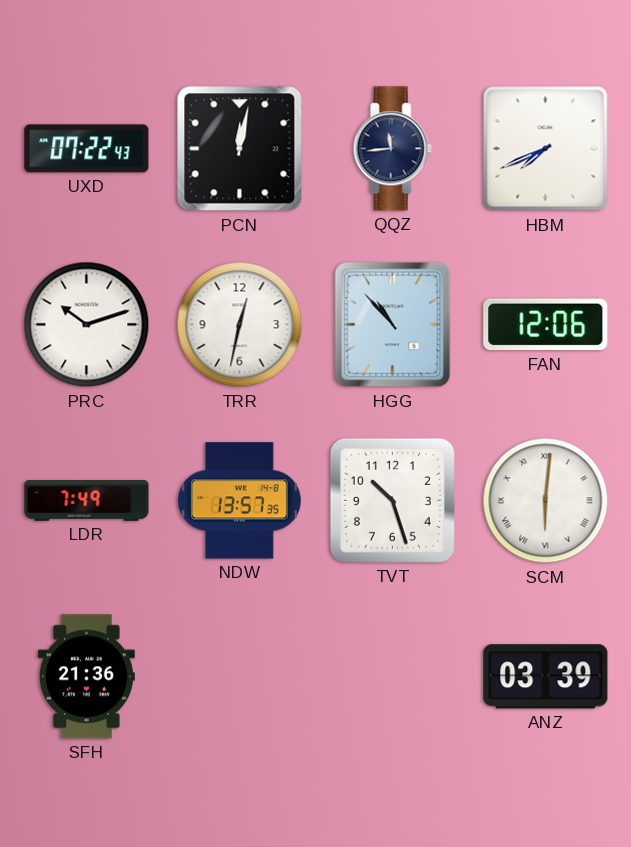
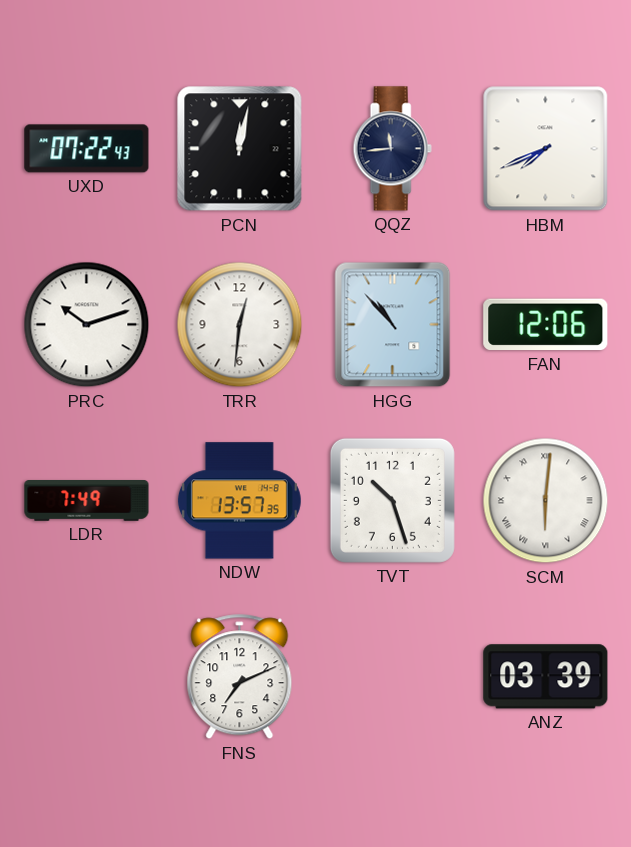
TRR: 12:32 -> 12:31
SFH: 21:36 -> none
FNS: none -> 7:11
